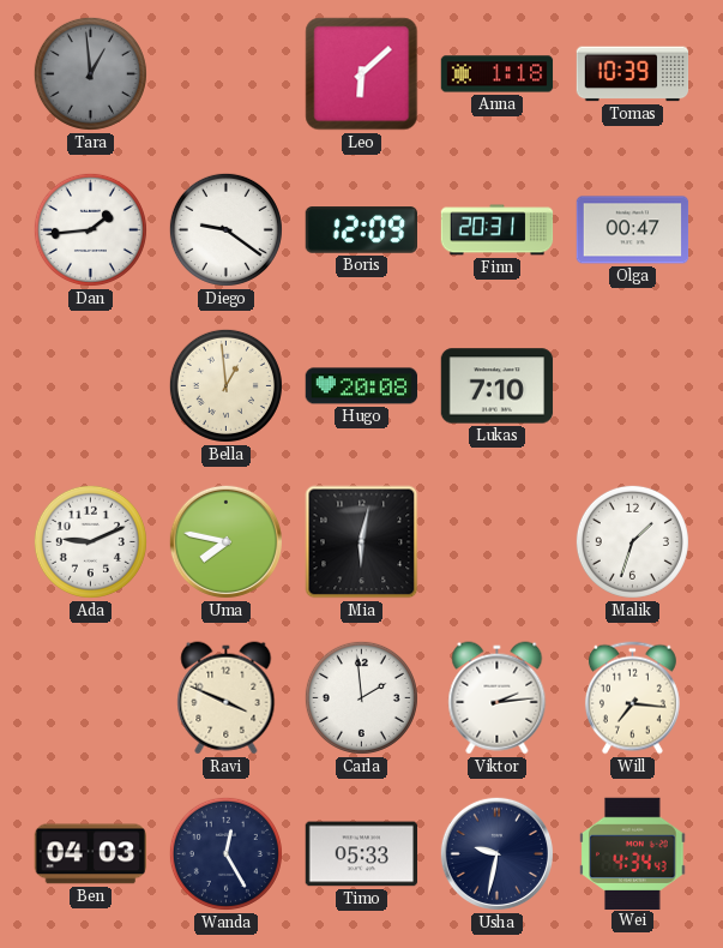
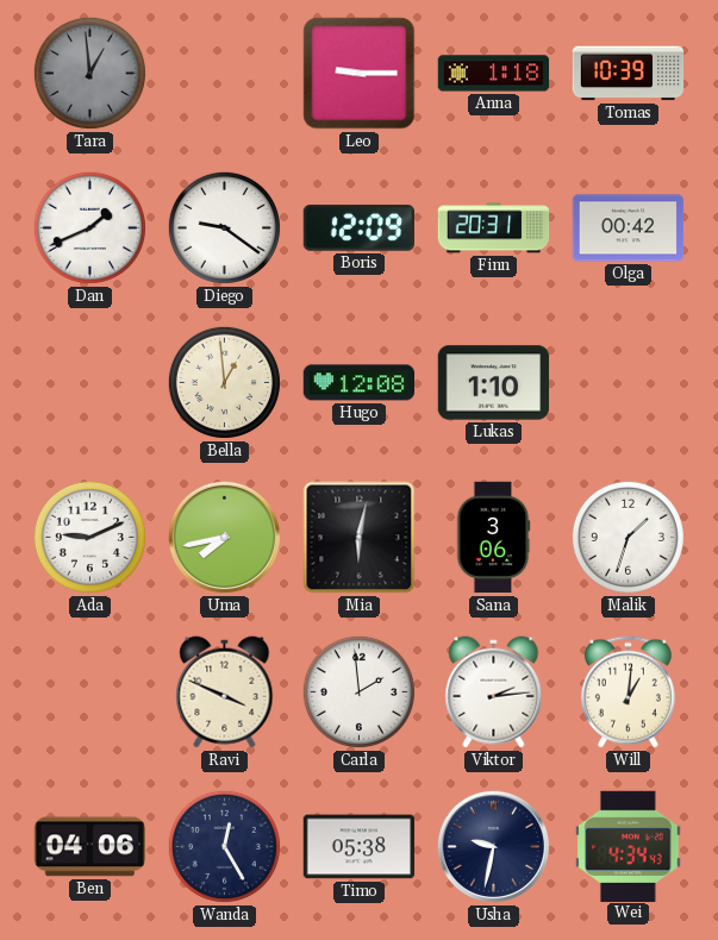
Leo: 6:08 -> 9:15
Dan: 1:44 -> 1:41
Olga: 00:47 -> 00:42
Hugo: 20:08 -> 12:08
Lukas: 7:10 -> 1:10
Uma: 7:47 -> 7:43
Sana: none -> 3:06
Will: 7:16 -> 1:01
Ben: 04:03 -> 04:06
Timo: 05:33 -> 05:38
